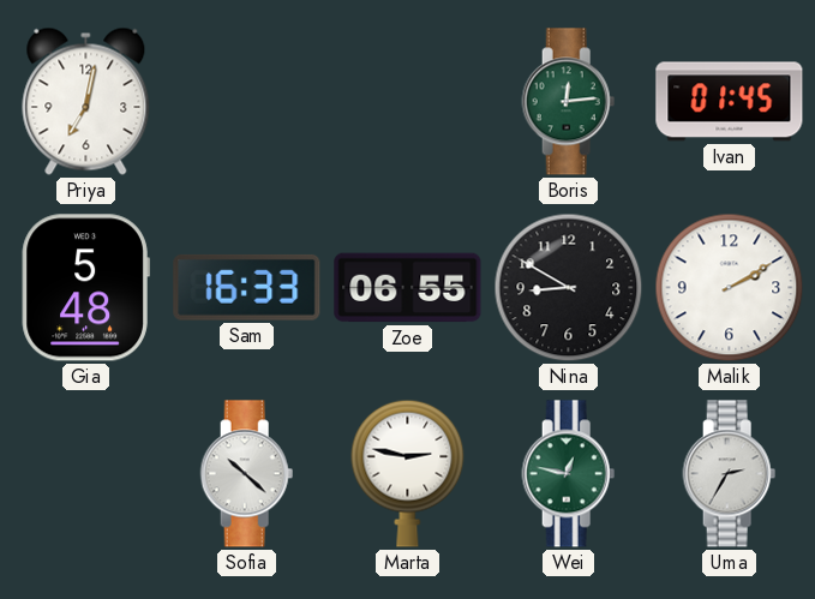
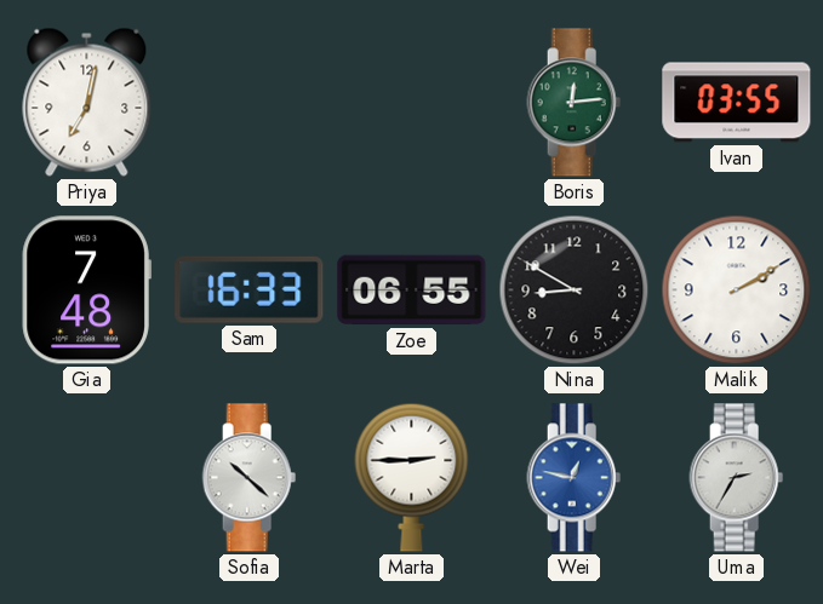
Ivan: 01:45 -> 03:55
Gia: 5:48 -> 7:48
Marta: 2:47 -> 2:45
Wei dial: green -> blue
